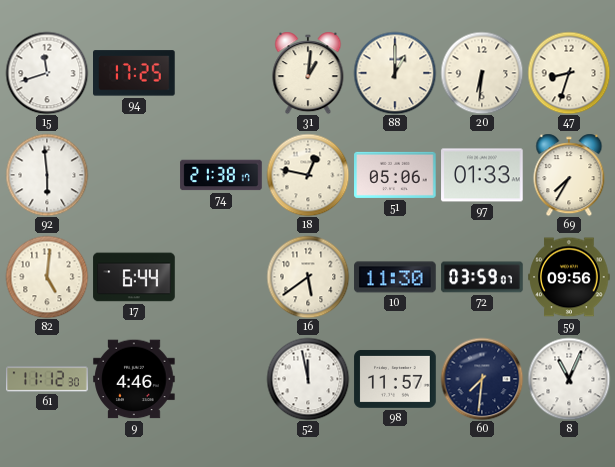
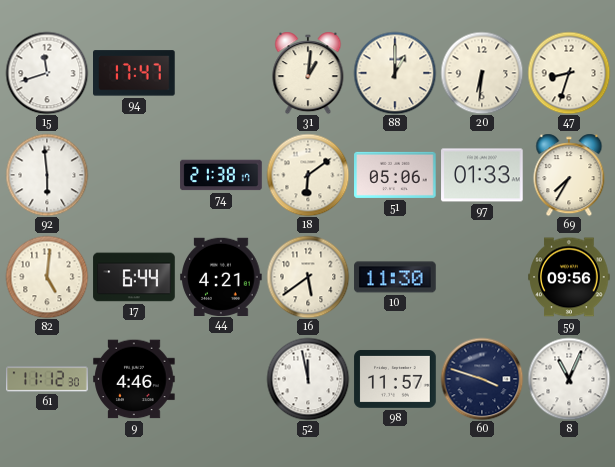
94: 17:25 -> 17:47
18: 12:47 -> 6:09
44: none -> 4:21
72: 03:59 -> none
60: 7:31 -> 3:48
